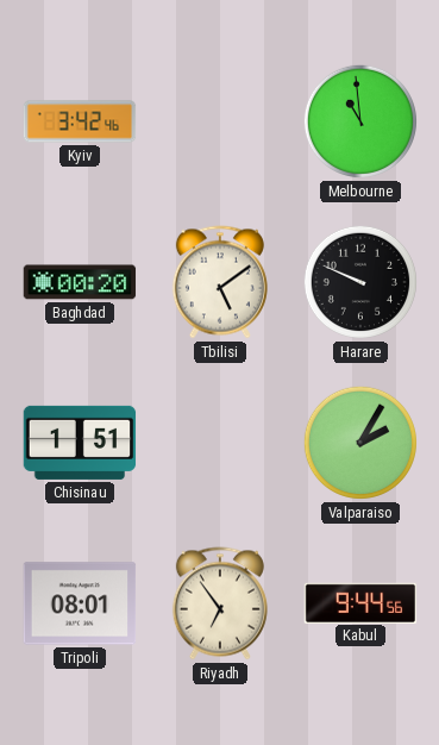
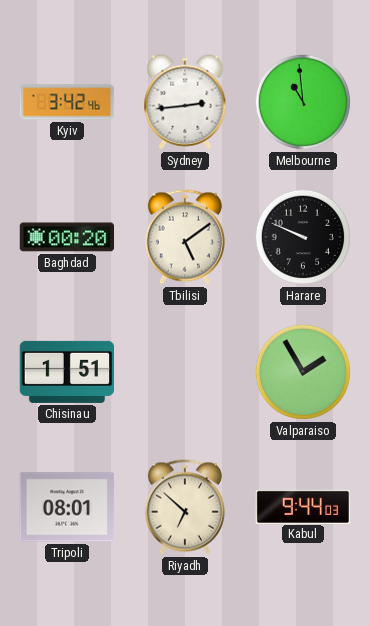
Sydney: none -> 2:44
Valparaiso: 2:05 -> 1:55
Riyadh: 6:54 -> 6:52
Kabul: 9:44:56 -> 9:44:03
